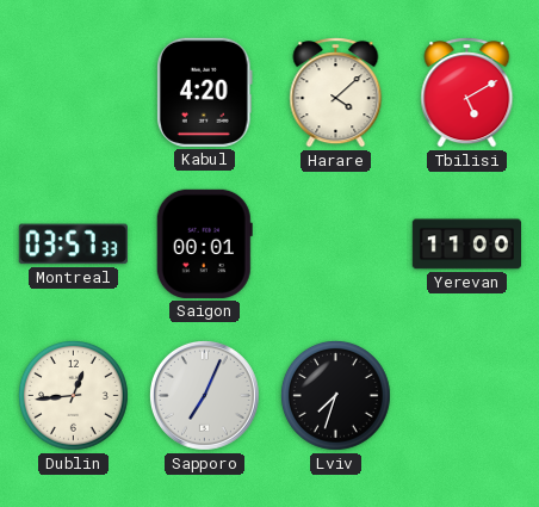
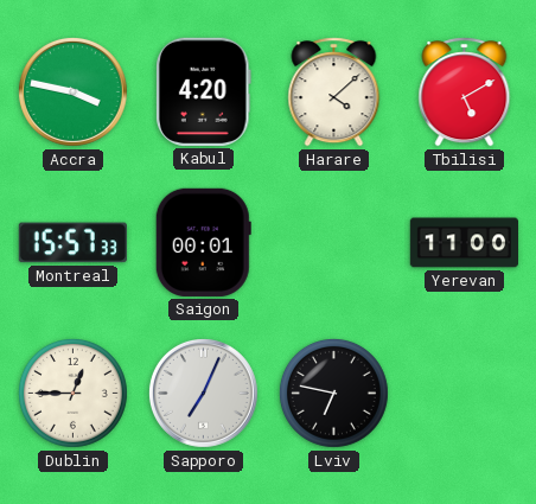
Accra: none -> 3:47
Montreal: 03:57 -> 15:57
Dublin: 12:44 -> 12:45
Lviv: 7:33 -> 6:47
